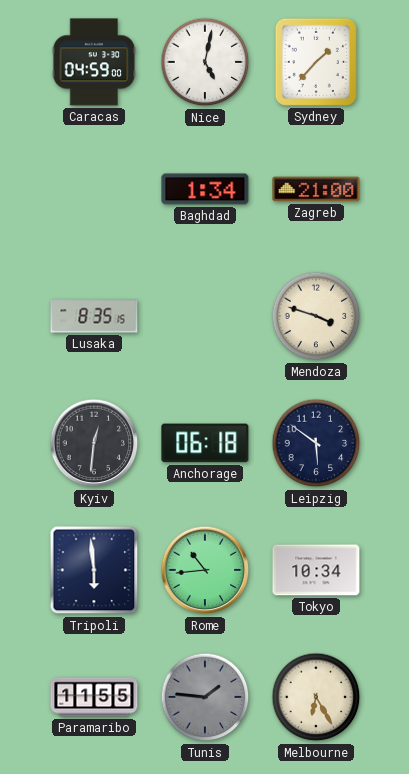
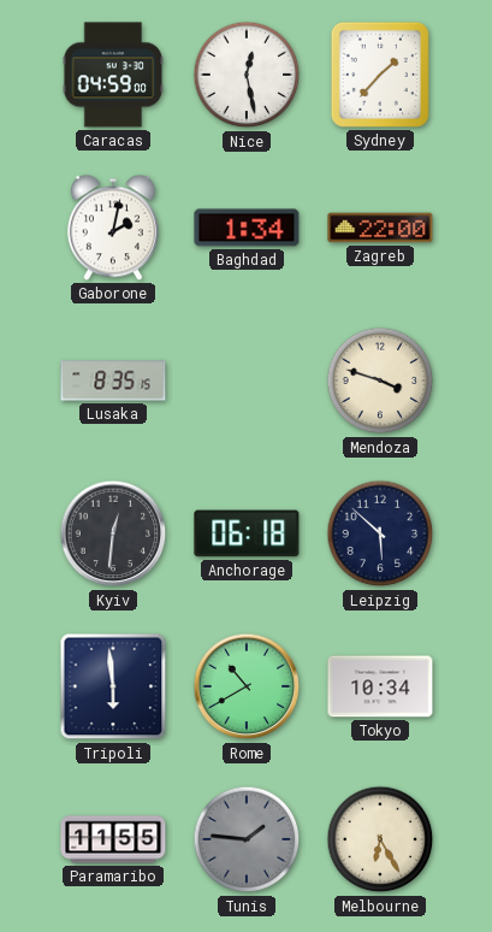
Nice: 5:02 -> 12:28
Gaborone: none -> 2:02
Zagreb: 21:00 -> 22:00
Leipzig: 5:51 -> 5:52
Rome: 10:44 -> 10:40
